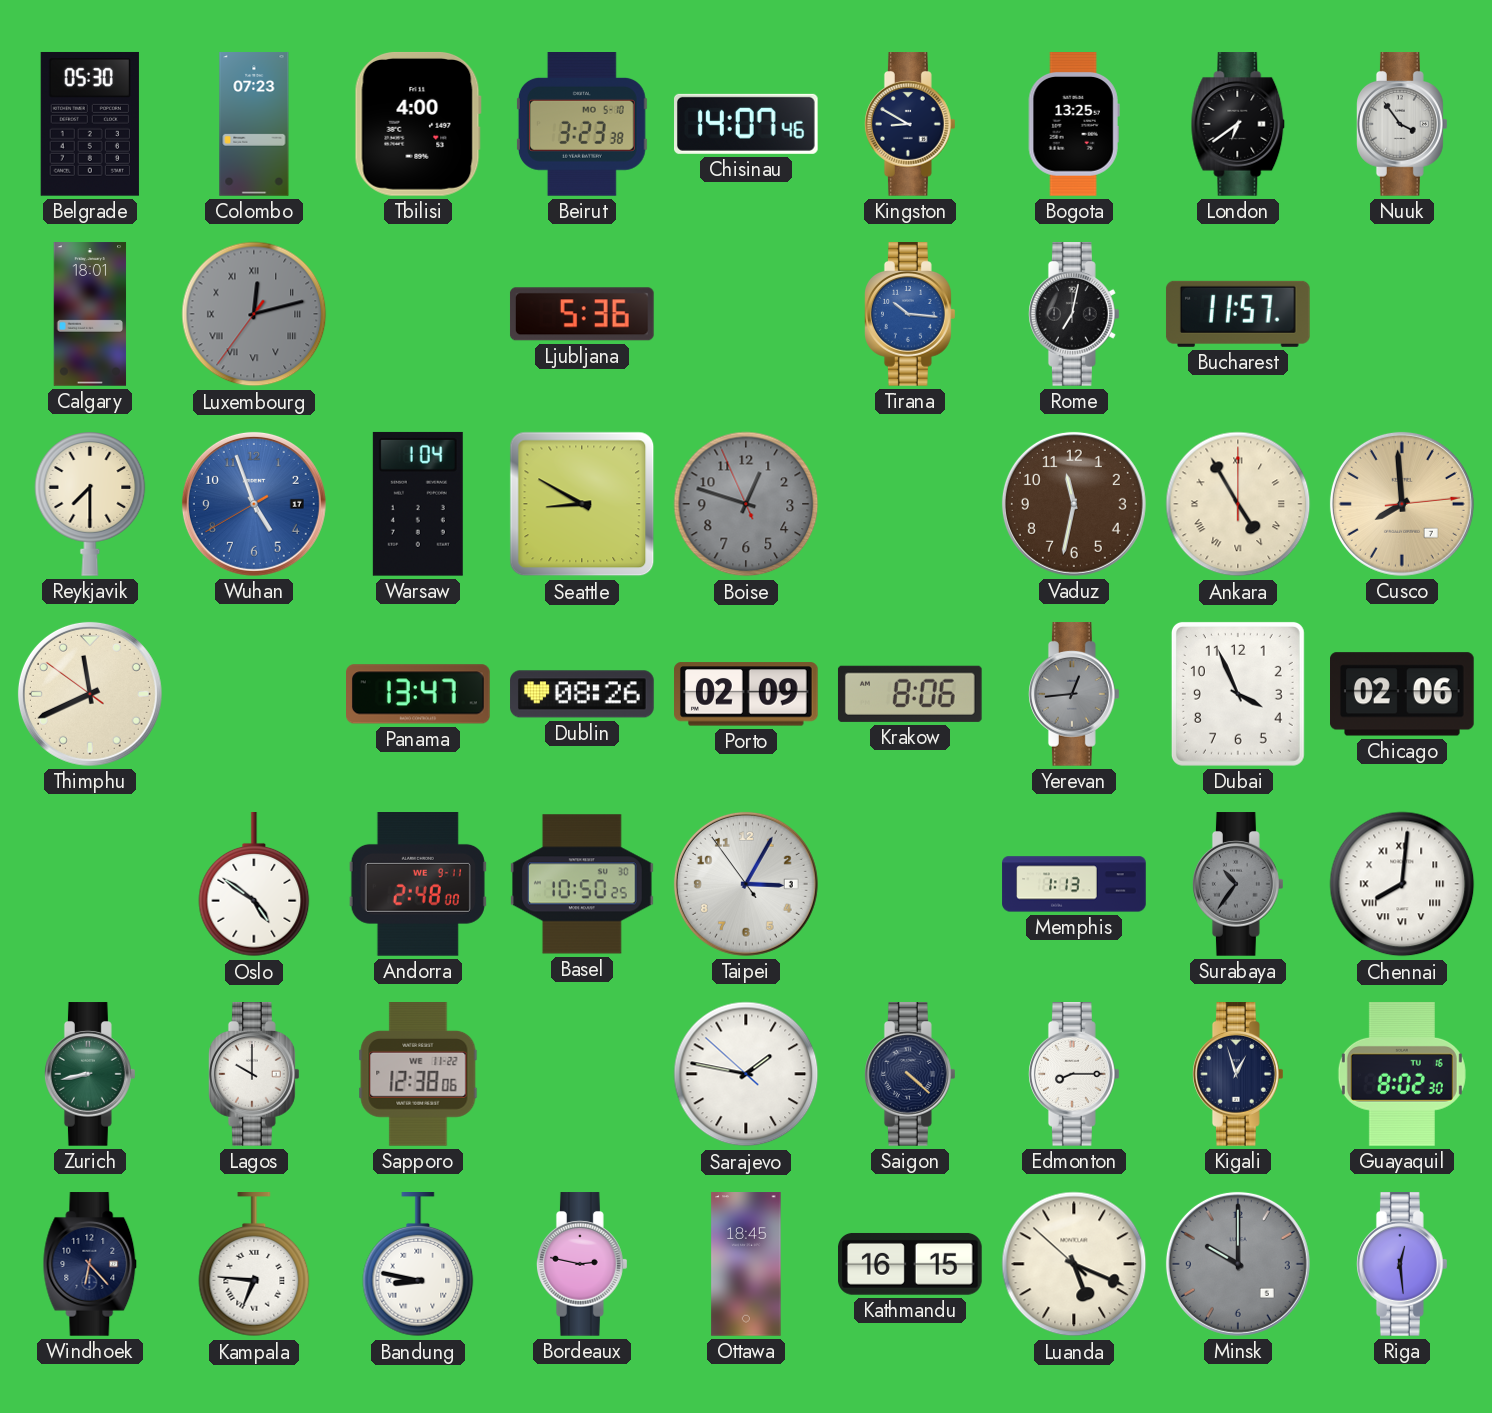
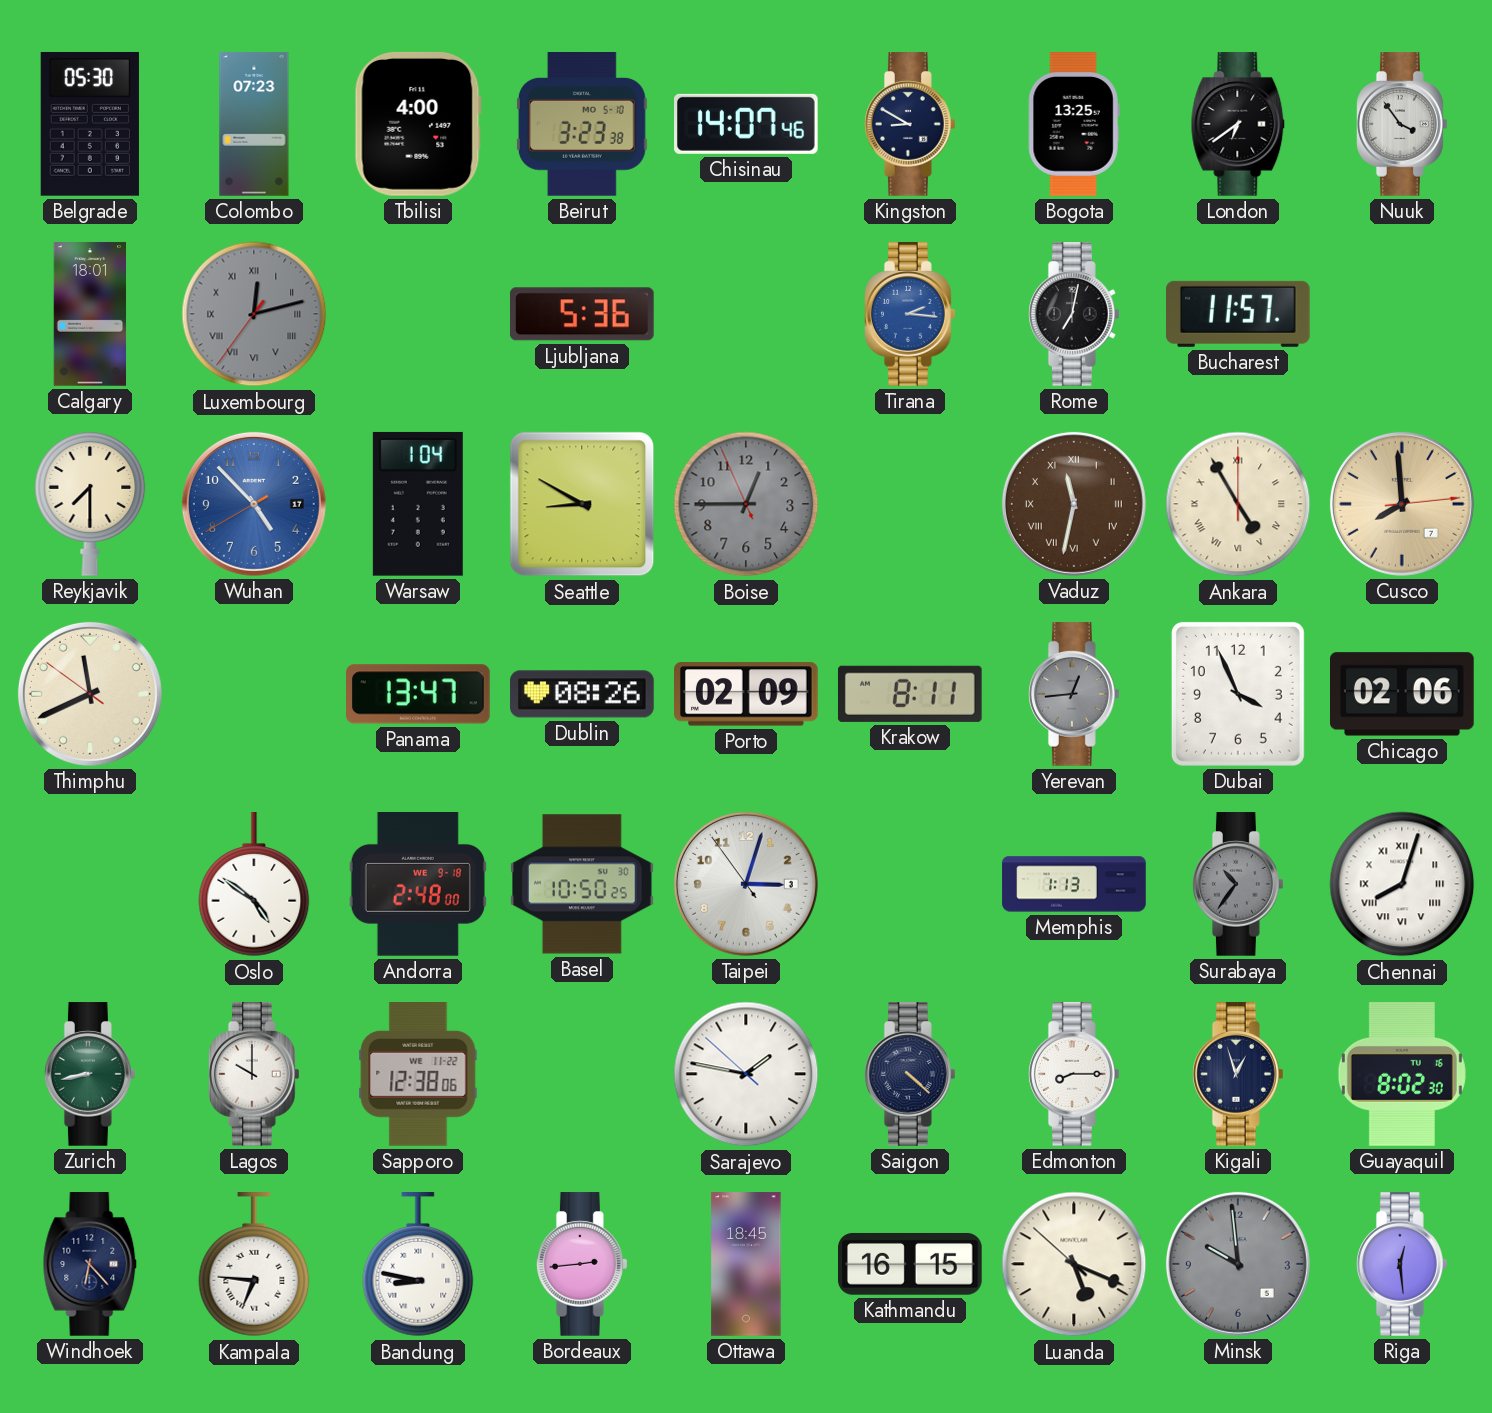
Tirana: 10:16 -> 2:16
Wuhan: 4:56 -> 4:52
Boise: 12:47 -> 12:44
Vaduz numerals: Arabic -> Roman
Krakow: 8:06 -> 8:11
Andorra date: WE 9-11 -> WE 9-18
Taipei: 3:04 -> 3:02
Chennai: 8:01 -> 8:03
Bordeaux: 2:47 -> 2:44
Minsk: 10:00 -> 9:59
